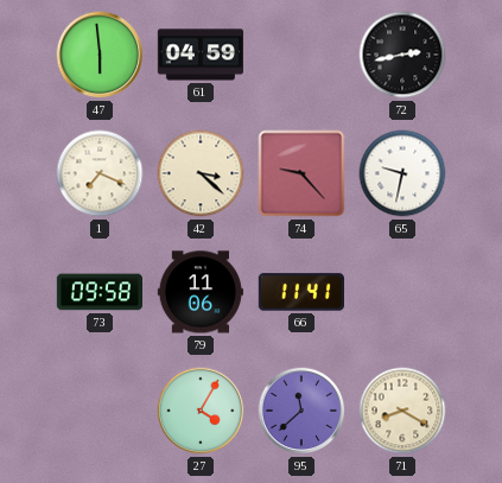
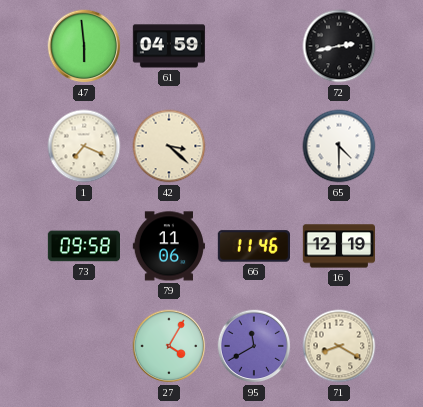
74: 9:23 -> none
65: 9:32 -> 4:30
66: 11:41 -> 11:46
16: none -> 12:19
95: 11:38 -> 11:40
